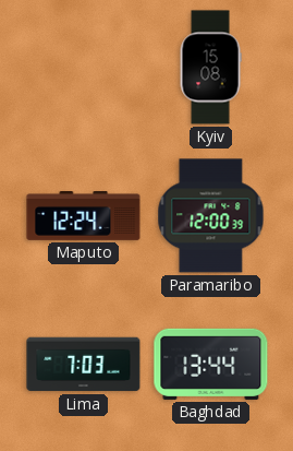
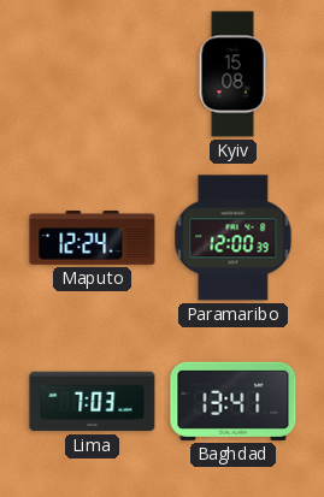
Baghdad: 13:44 -> 13:41
